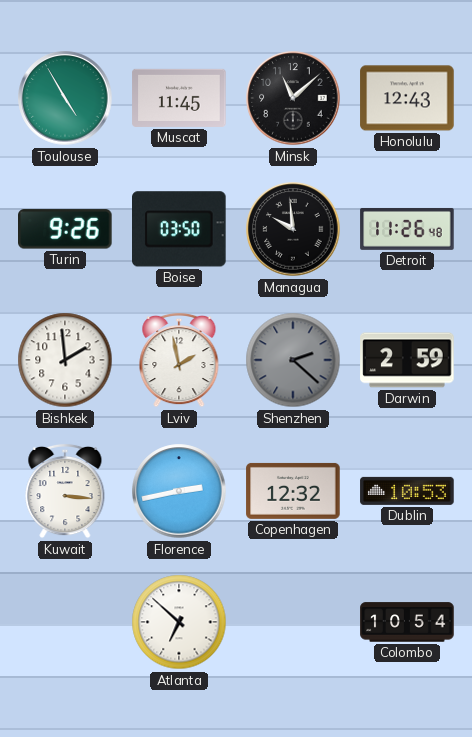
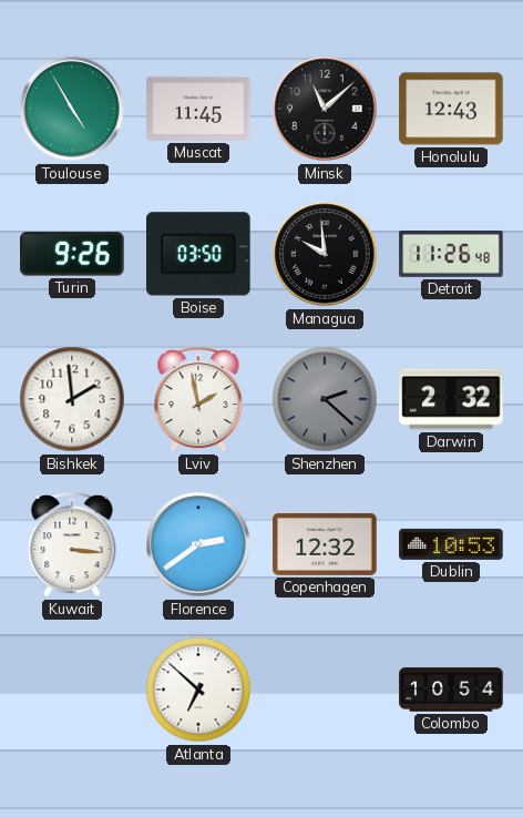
Darwin: 2:59 -> 2:32
Florence: 2:43 -> 2:39
